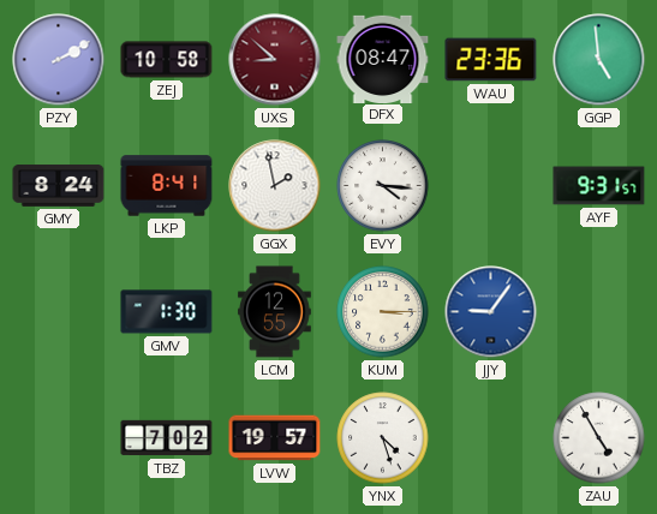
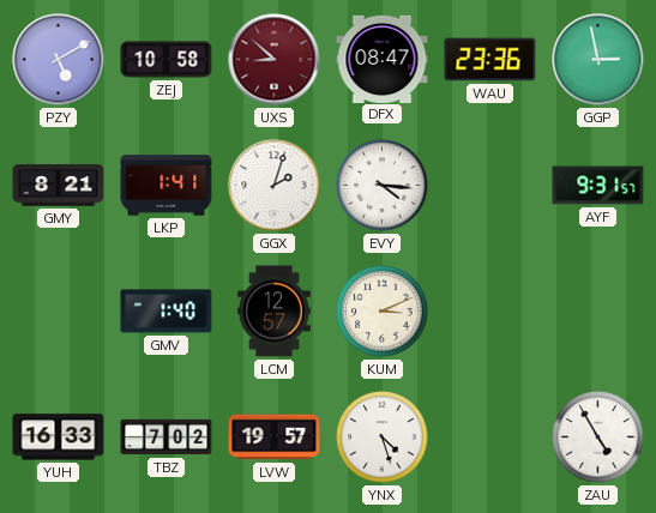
PZY: 2:10 -> 5:10
GGP: 4:59 -> 2:58
GMY: 8:24 -> 8:21
LKP: 8:41 -> 1:41
GGX: 1:58 -> 2:03
GMV: 1:30 -> 1:40
LCM: 12:55 -> 12:57
KUM: 3:15 -> 3:11
JJY: 9:06 -> none
YUH: none -> 16:33
